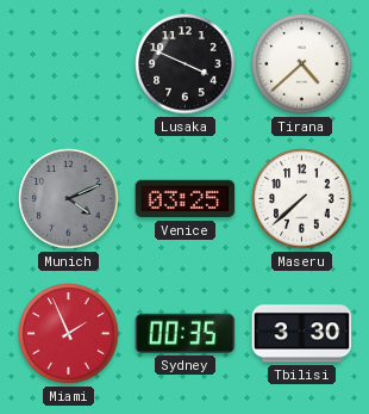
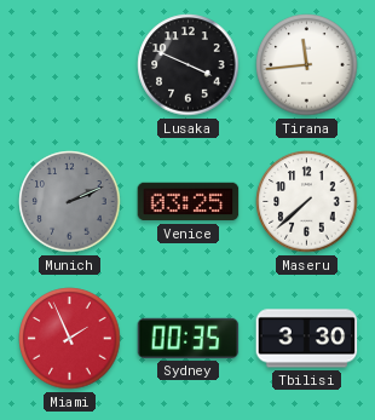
Tirana: 4:38 -> 11:44
Munich: 4:11 -> 2:11
